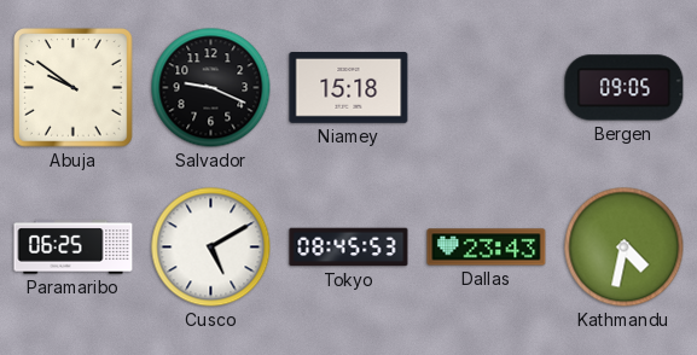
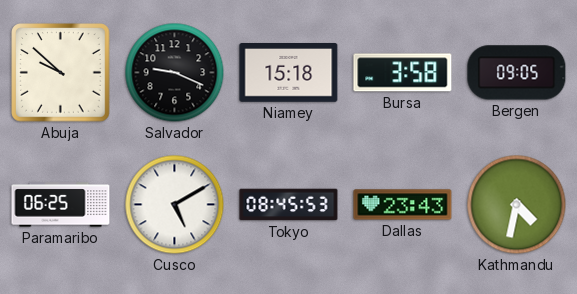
Abuja: 9:51 -> 9:52
Bursa: none -> 3:58
